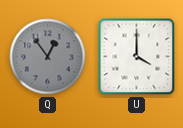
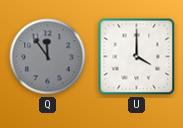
Q: 12:54 -> 11:54
